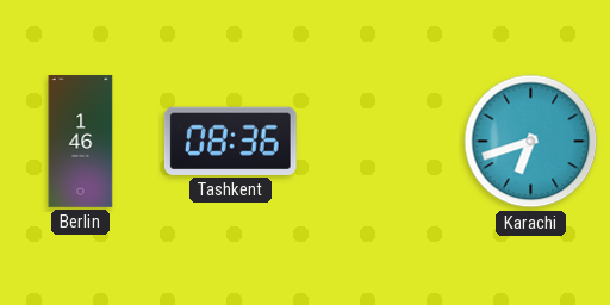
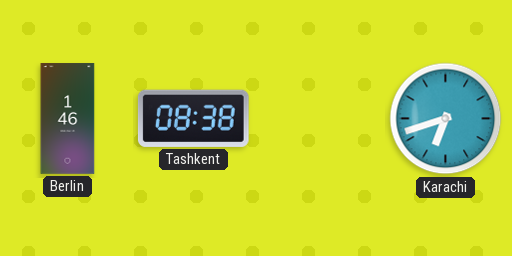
Tashkent: 08:36 -> 08:38
